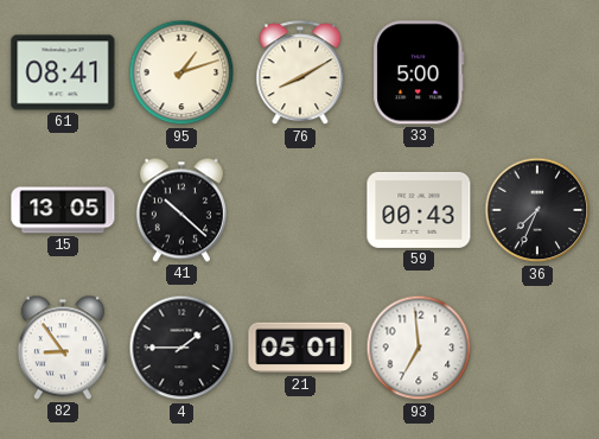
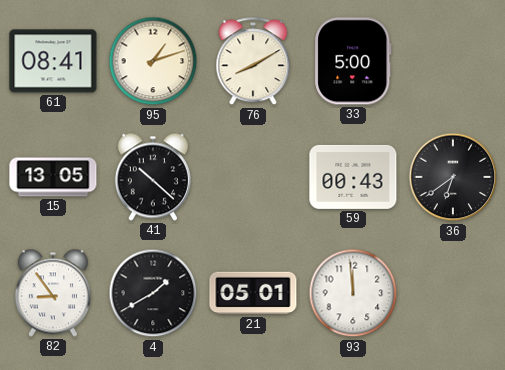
36: 7:34 -> 6:39
4: 1:45 -> 1:40
93: 6:59 -> 11:59
